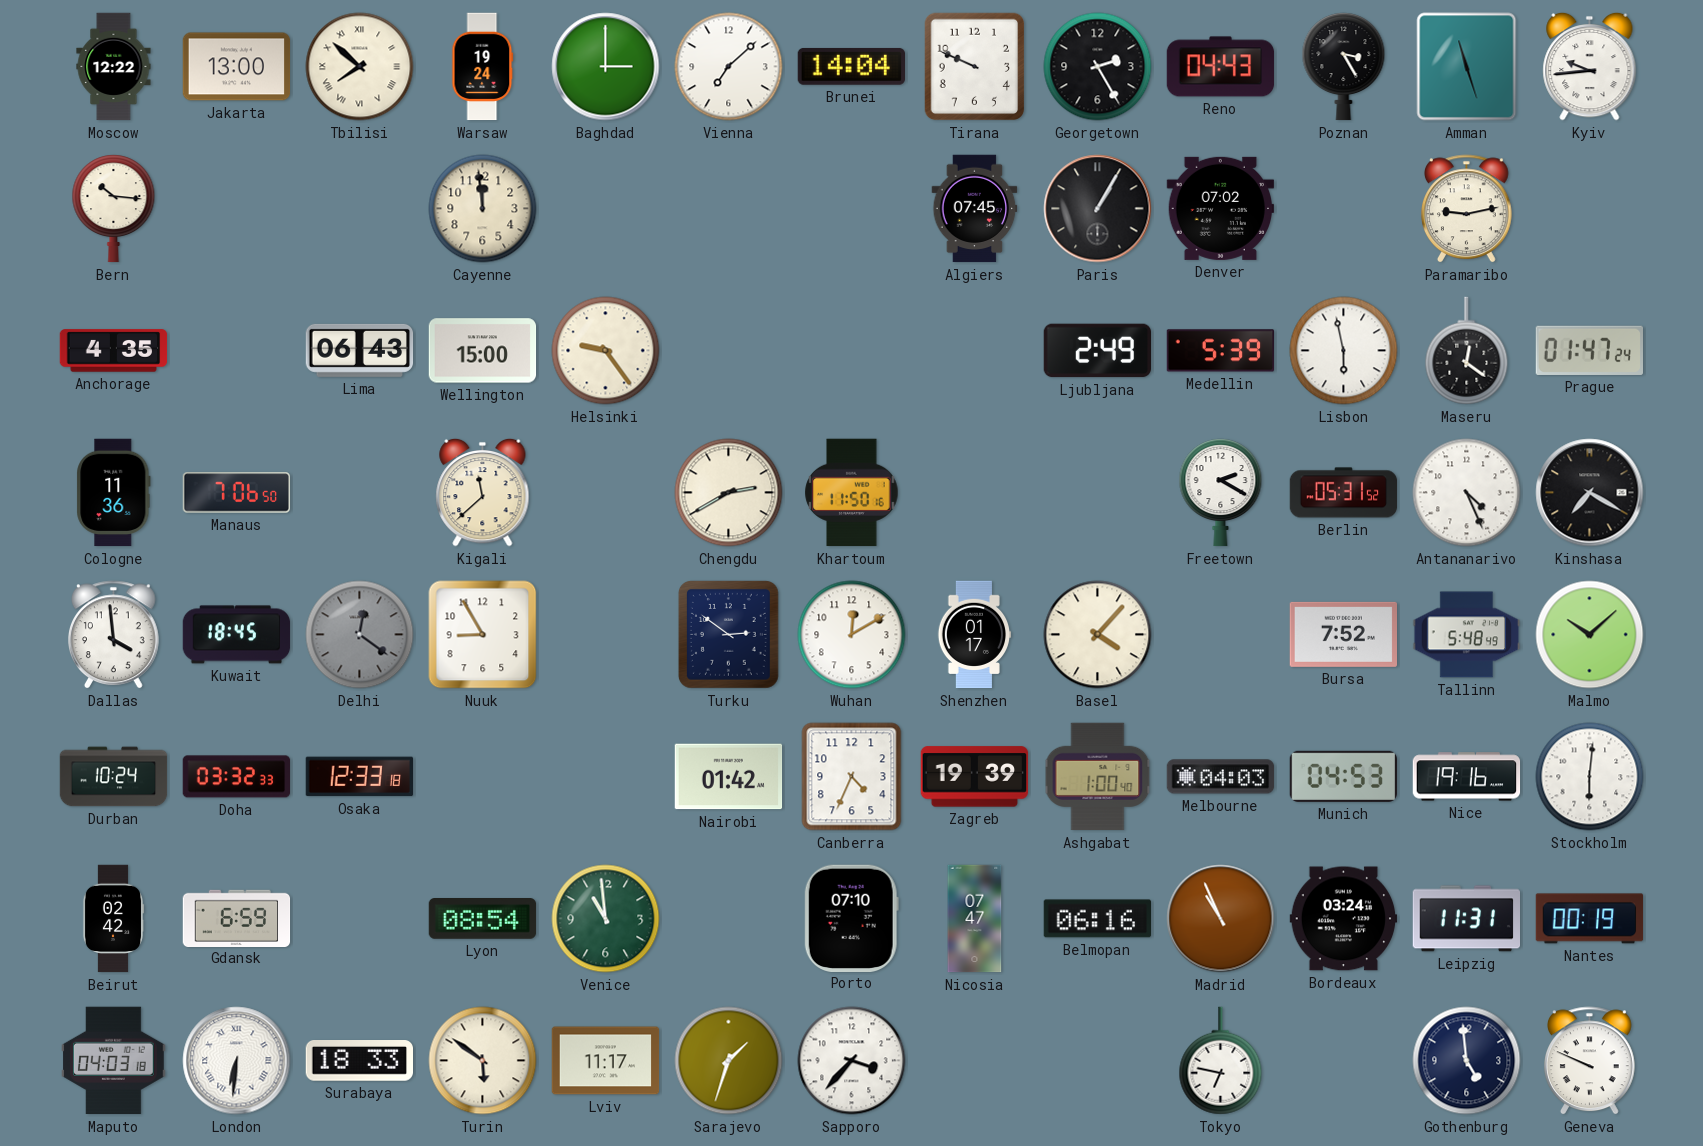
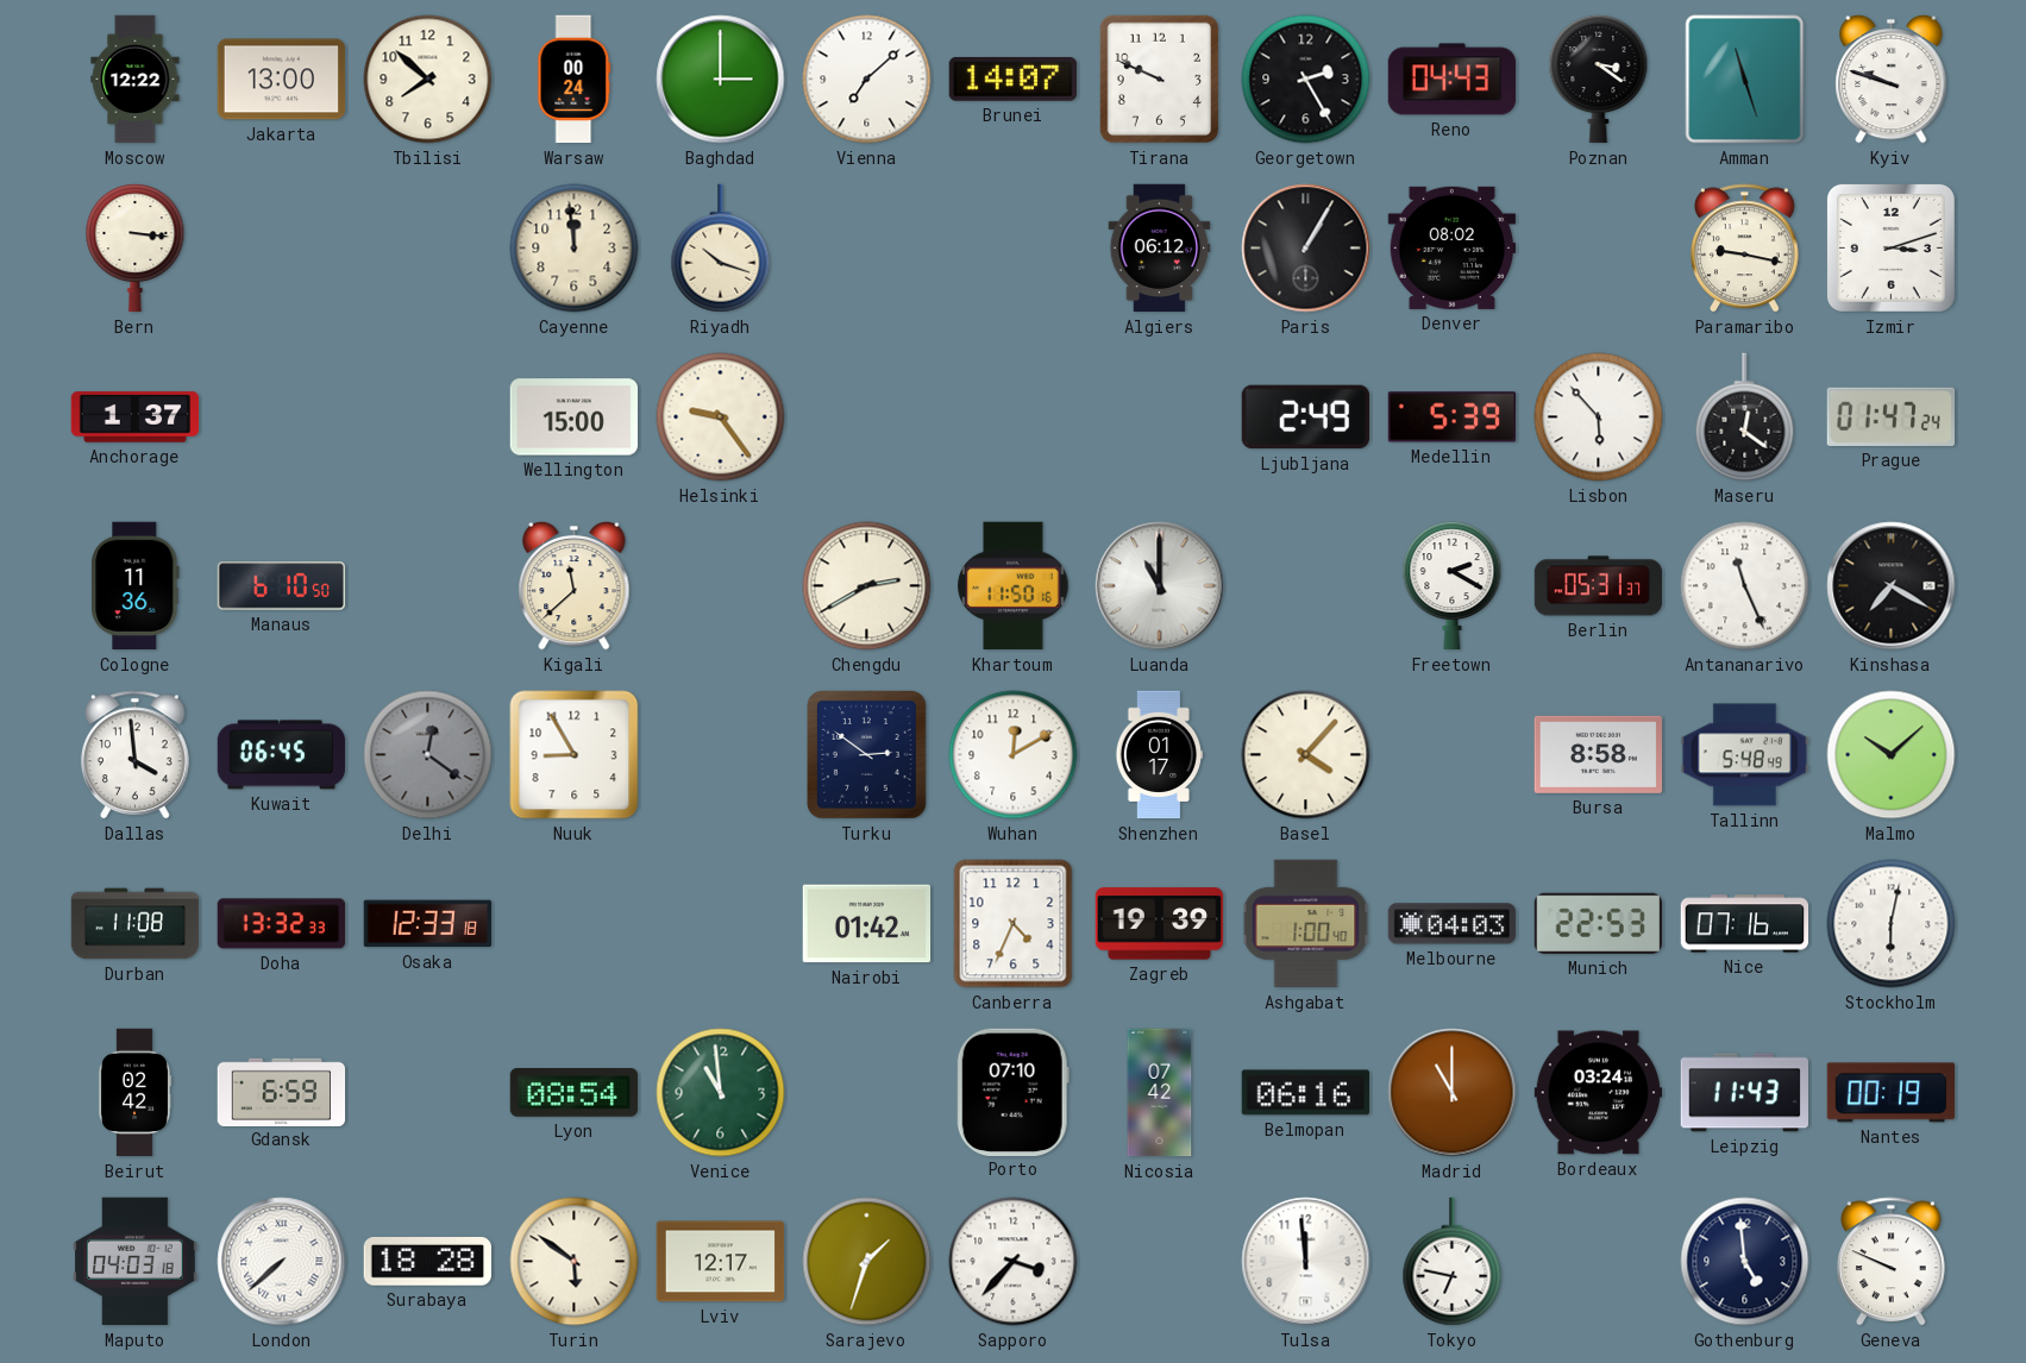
Tbilisi numerals: Roman -> Arabic
Warsaw: 19:24 -> 00:24
Brunei: 14:04 -> 14:07
Poznan: 3:25 -> 3:21
Kyiv: 9:44 -> 9:48
Bern: 10:16 -> 3:16
Riyadh: none -> 10:18
Algiers: 07:45 -> 06:12
Denver: 07:02 -> 08:02
Paramaribo: 9:13 -> 9:17
Izmir: none -> 3:12
Anchorage: 4:35 -> 1:37
Lima: 06:43 -> none
Lisbon: 5:58 -> 5:53
Manaus: 7:06 -> 6:10
Luanda: none -> 11:00
Berlin: 05:31:52 -> 05:31:37
Antananarivo: 4:26 -> 11:26
Kuwait: 18:45 -> 06:45
Bursa: 7:52 -> 8:58
Durban: 10:24 -> 11:08
Doha: 03:32 -> 13:32
Munich: 04:53 -> 22:53
Nice: 19:16 -> 07:16
Stockholm: 6:01 -> 6:02
Nicosia: 07:47 -> 07:42
Madrid: 10:56 -> 11:00
Leipzig: 11:31 -> 11:43
London: 6:31 -> 7:38
Surabaya: 18:33 -> 18:28
Lviv: 11:17 -> 12:17
Tulsa: none -> 11:59
